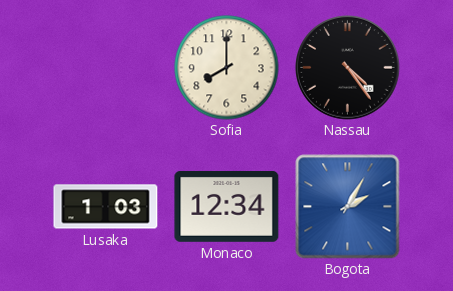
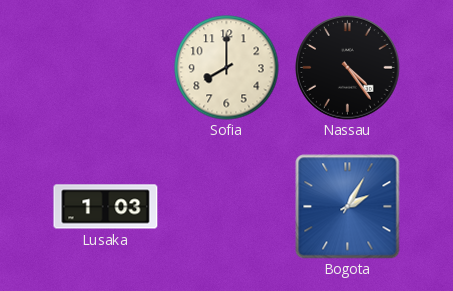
Monaco: 12:34 -> none
